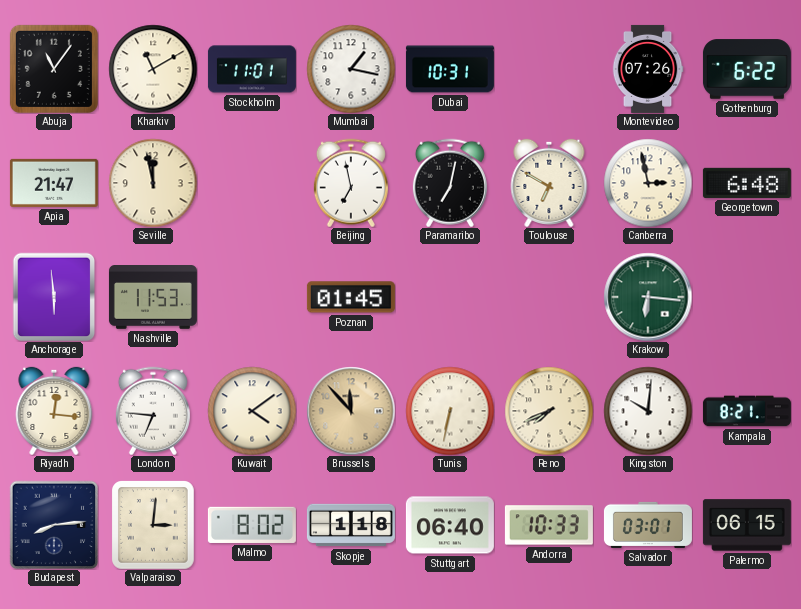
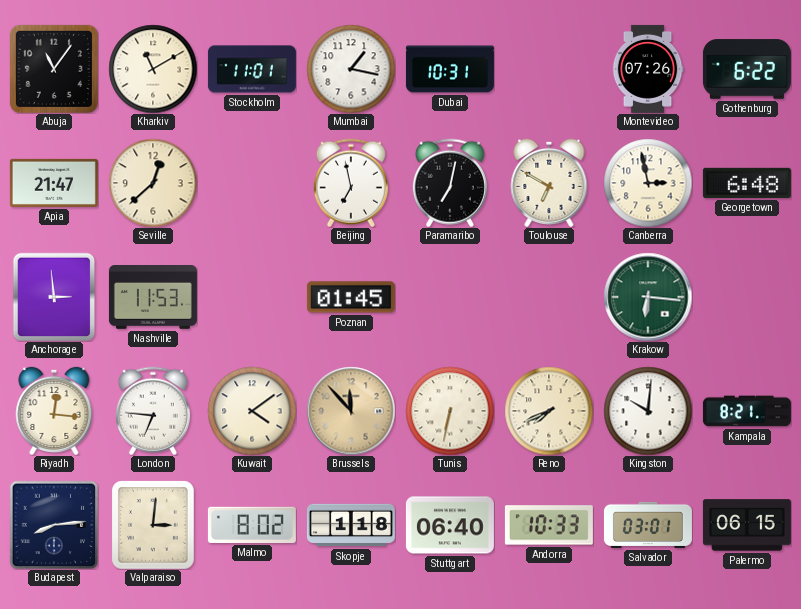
Seville: 11:58 -> 12:38
Anchorage: 5:59 -> 2:59
